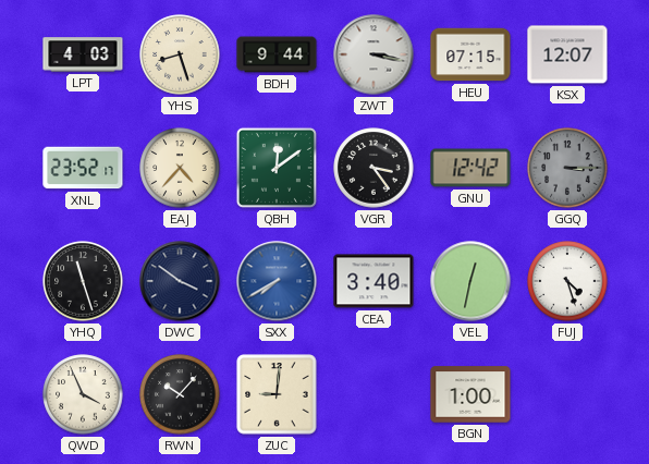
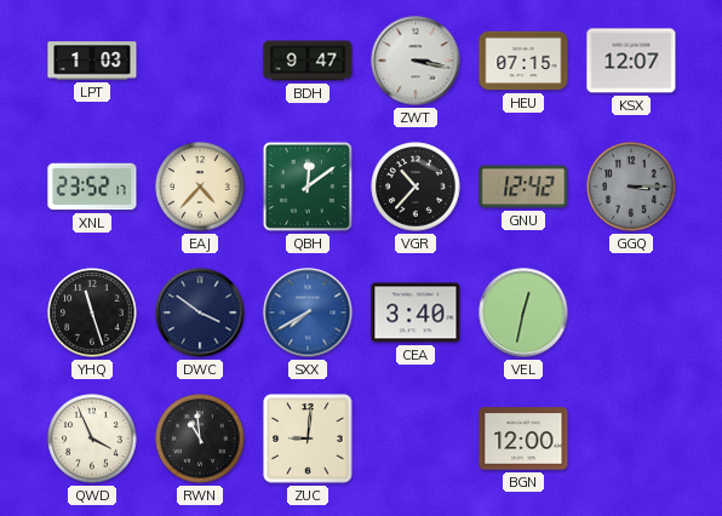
LPT: 4:03 -> 1:03
YHS: 8:27 -> none
BDH: 9:44 -> 9:47
VGR: 3:24 -> 10:37
FUJ: 4:27 -> none
RWN: 10:07 -> 10:59
BGN: 1:00 -> 12:00
